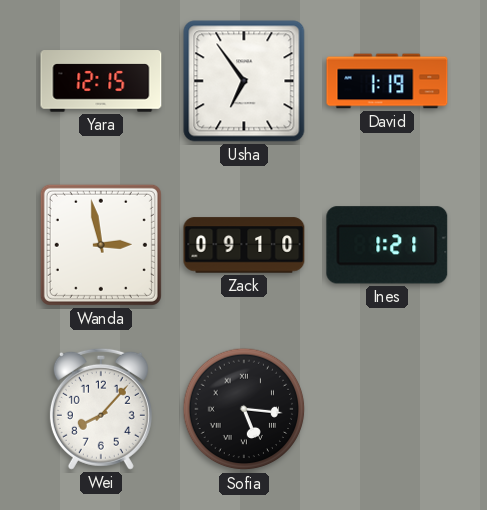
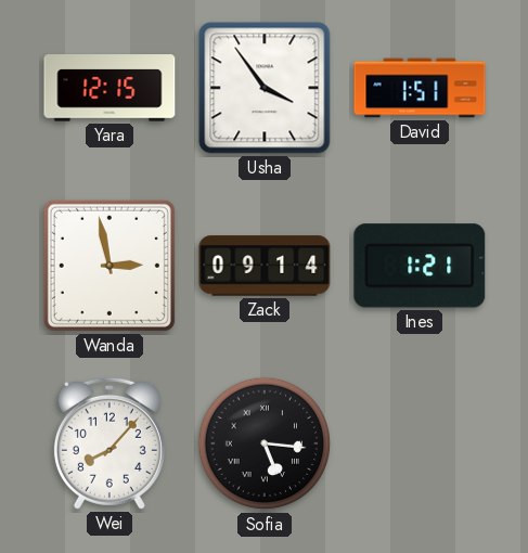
Usha: 6:54 -> 3:54
David: 1:19 -> 1:51
Zack: 09:10 -> 09:14
